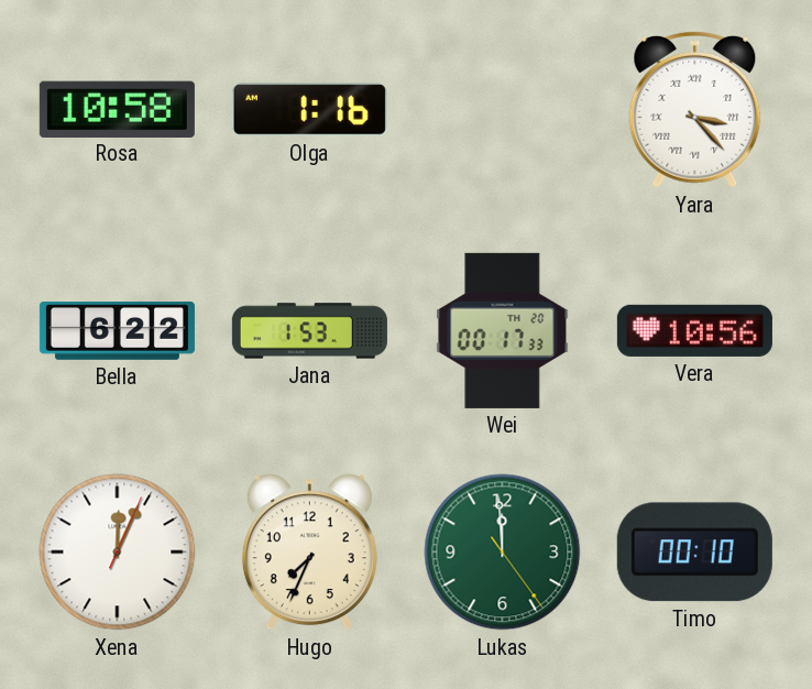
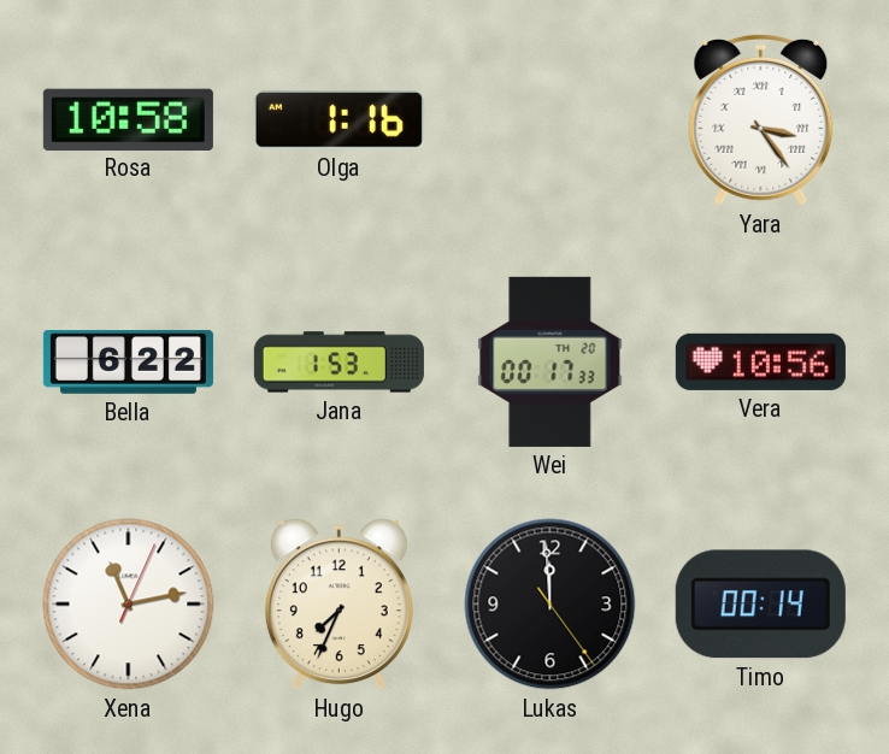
Yara: 3:23 -> 3:24
Xena: 12:04 -> 11:13
Lukas dial: green -> black
Timo: 00:10 -> 00:14
